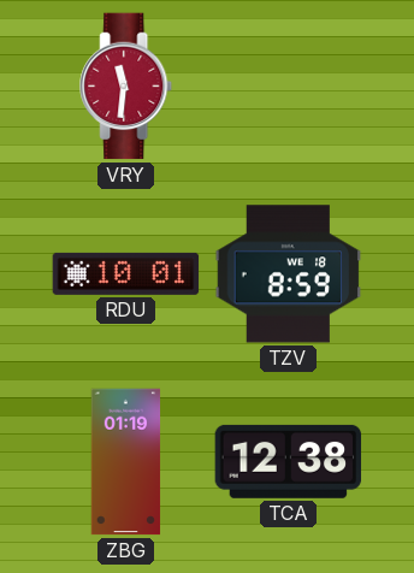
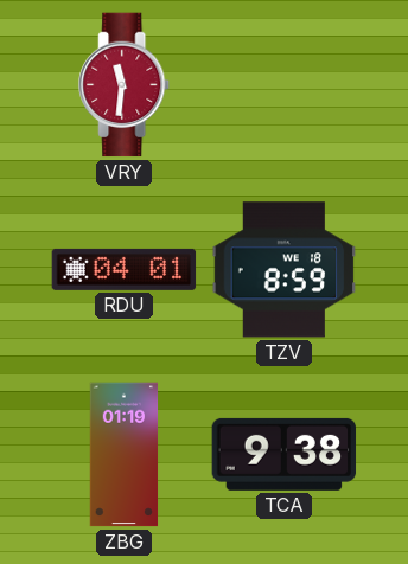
RDU: 10:01 -> 04:01
TCA: 12:38 -> 9:38
